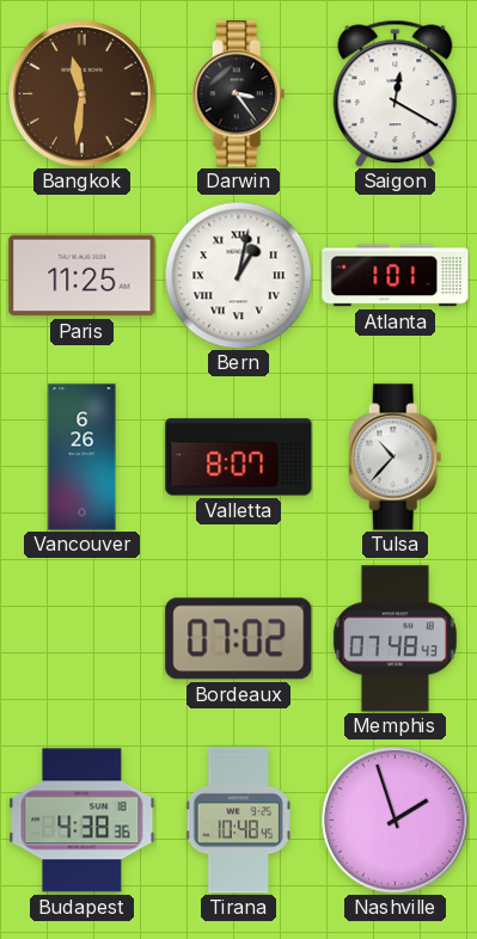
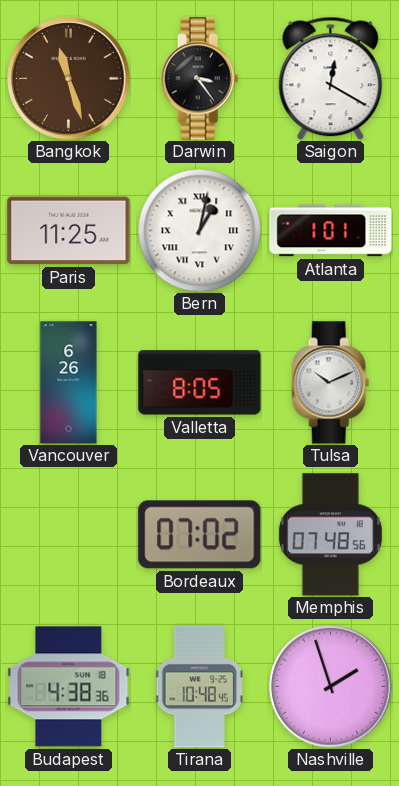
Bangkok: 11:31 -> 11:27
Valletta: 8:07 -> 8:05
Tulsa: 10:37 -> 10:11
Memphis: 07:48:43 -> 07:48:56
